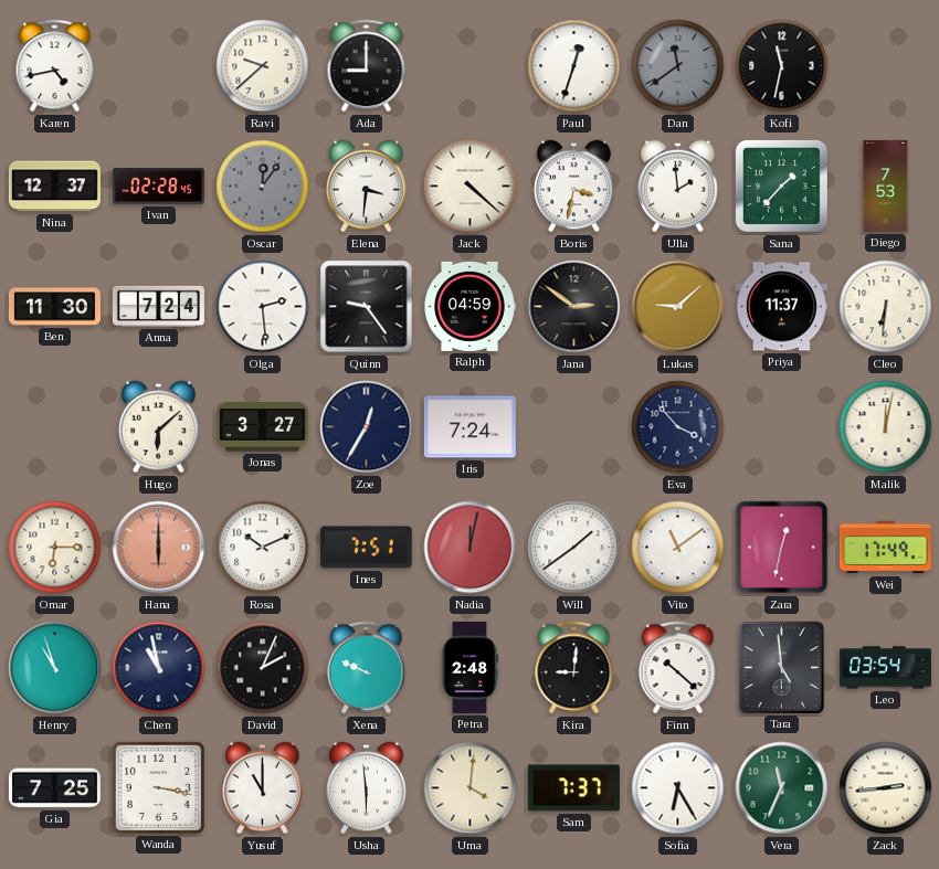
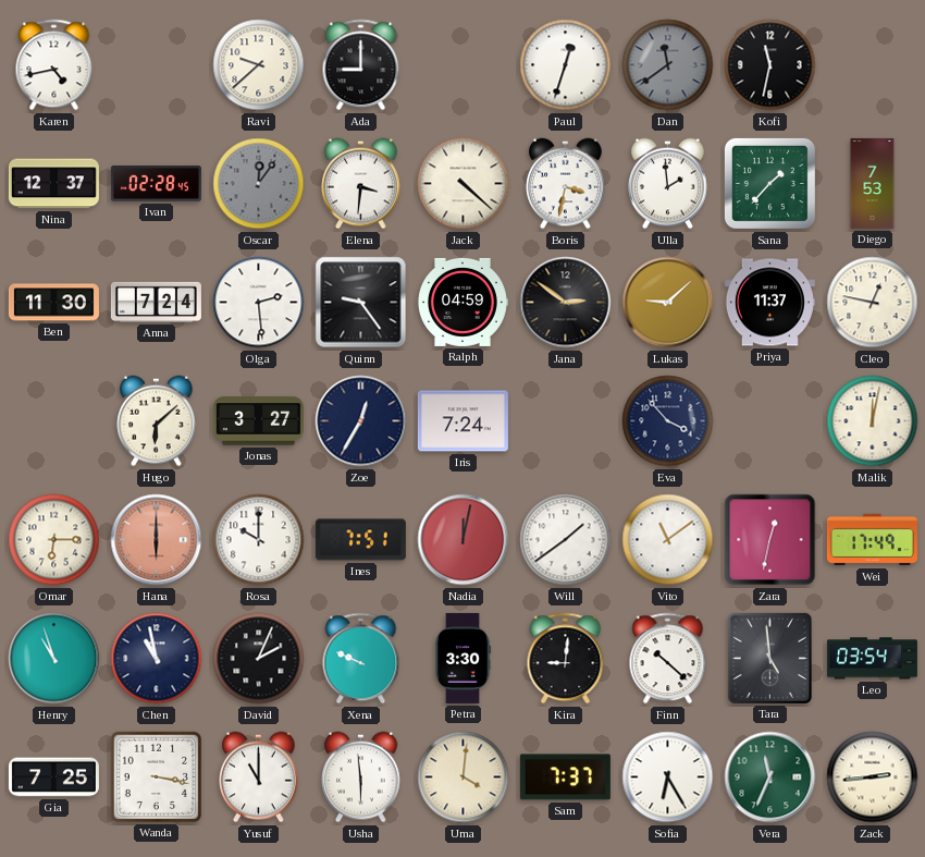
Cleo: 6:31 -> 12:47
Rosa: 10:11 -> 10:00
Petra: 2:48 -> 3:30
